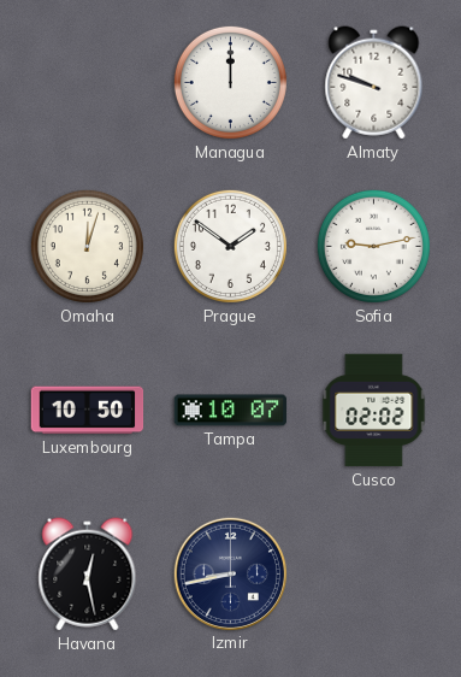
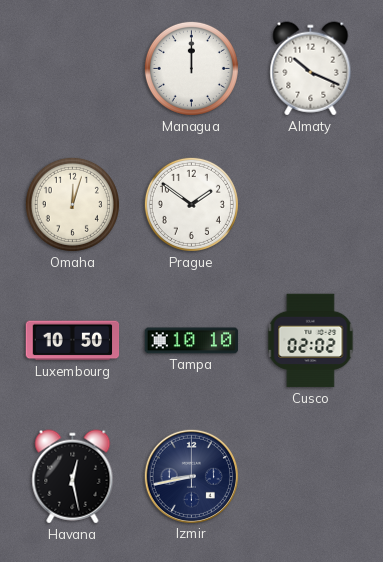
Almaty: 9:48 -> 10:19
Sofia: 9:13 -> none
Tampa: 10:07 -> 10:10
